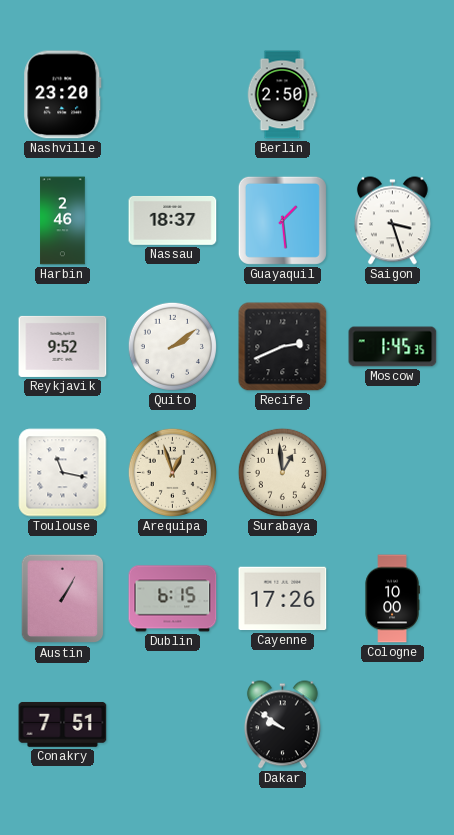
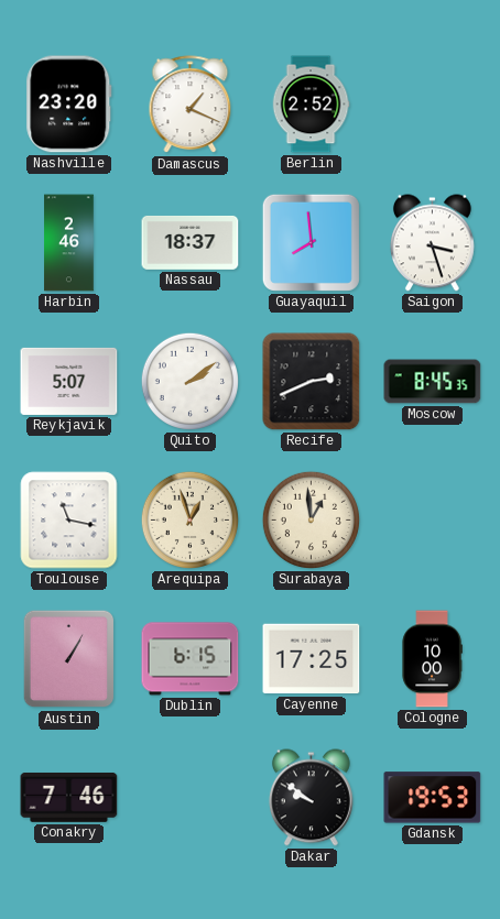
Damascus: none -> 1:19
Berlin: 2:50 -> 2:52
Guayaquil: 1:29 -> 7:59
Reykjavik: 9:52 -> 5:07
Moscow: 1:45 -> 8:45
Cayenne: 17:26 -> 17:25
Conakry: 7:51 -> 7:46
Gdansk: none -> 19:53
